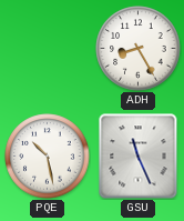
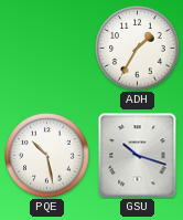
ADH: 8:25 -> 1:35
GSU: 11:26 -> 10:18
